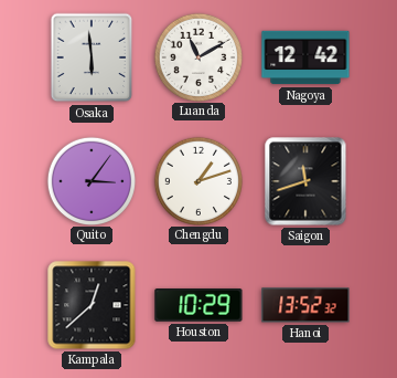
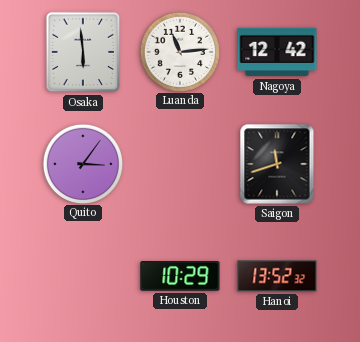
Luanda: 11:10 -> 11:14
Chengdu: 1:12 -> none
Kampala: 12:38 -> none
